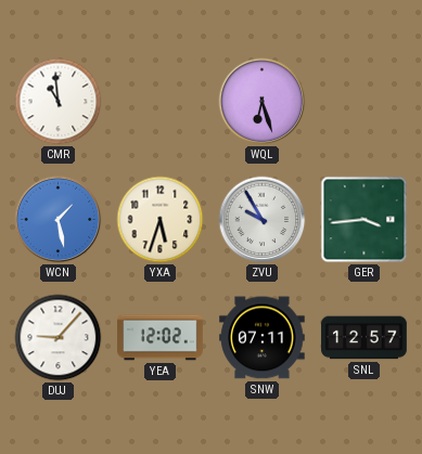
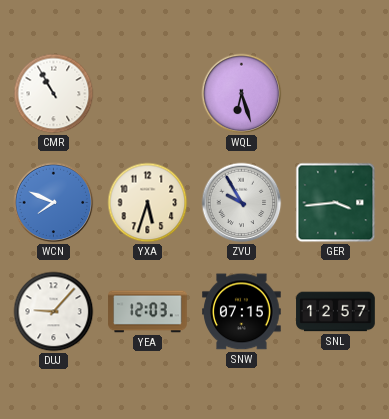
CMR: 10:59 -> 10:55
WCN: 1:28 -> 7:49
YEA: 12:02 -> 12:03
SNW: 07:11 -> 07:15
